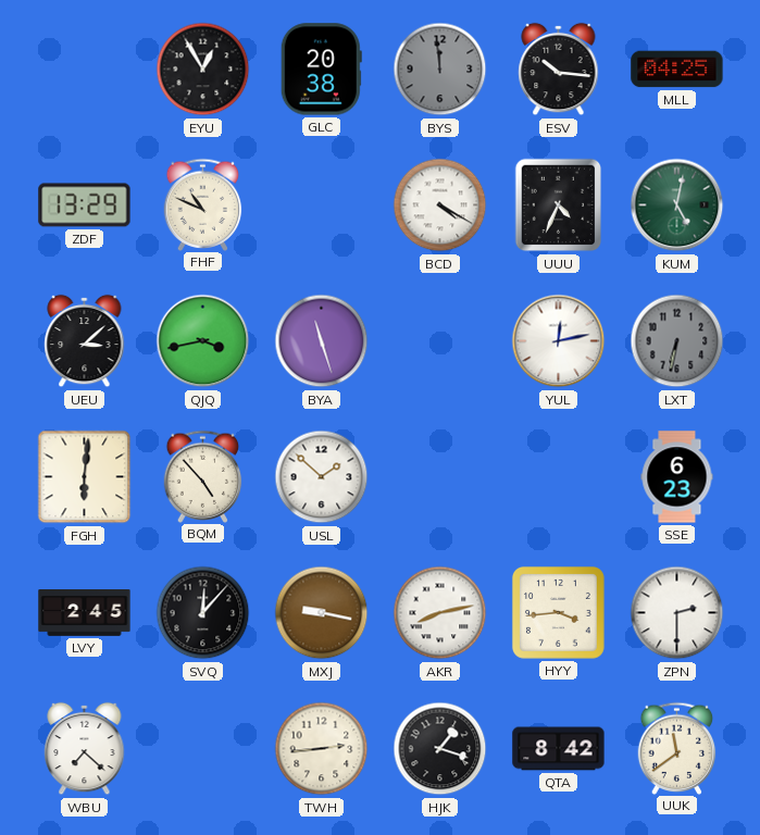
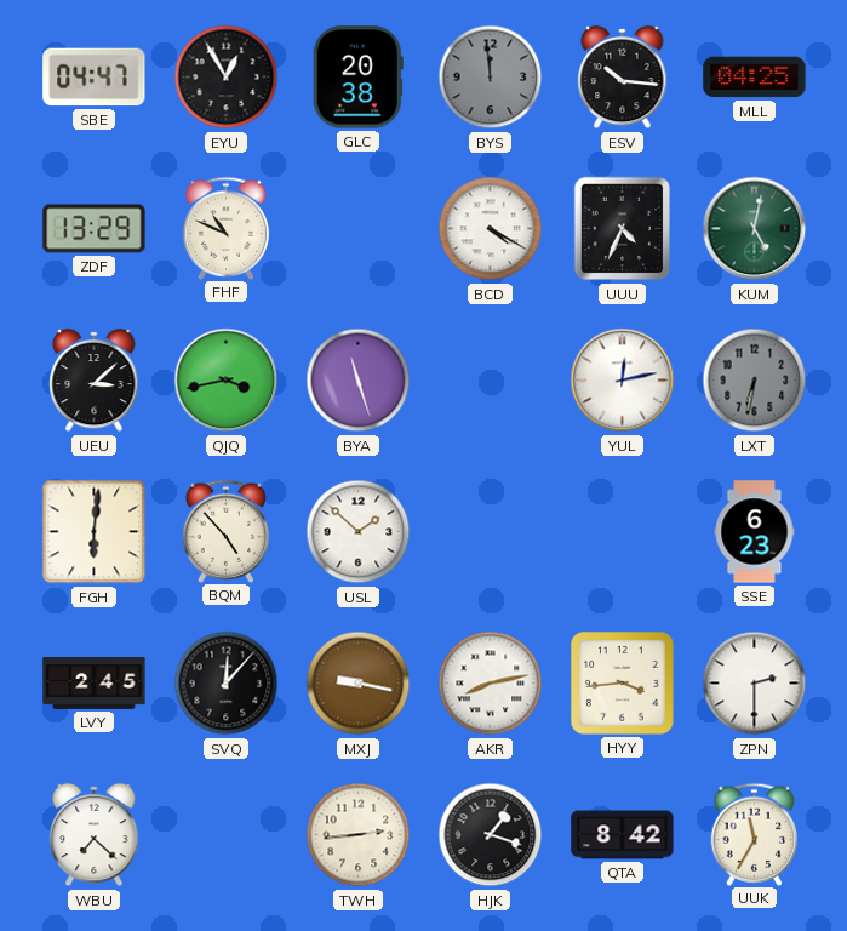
SBE: none -> 04:47
UUK: 11:39 -> 11:35
